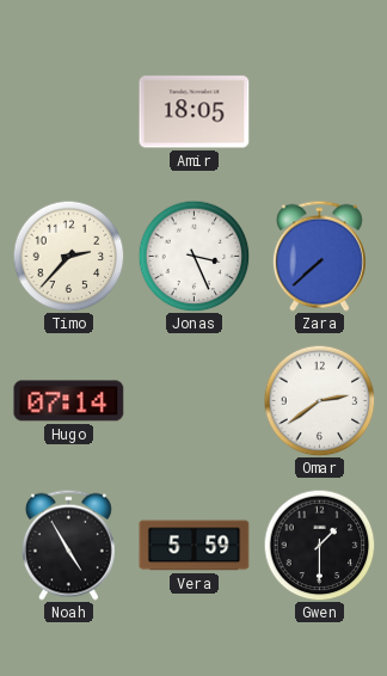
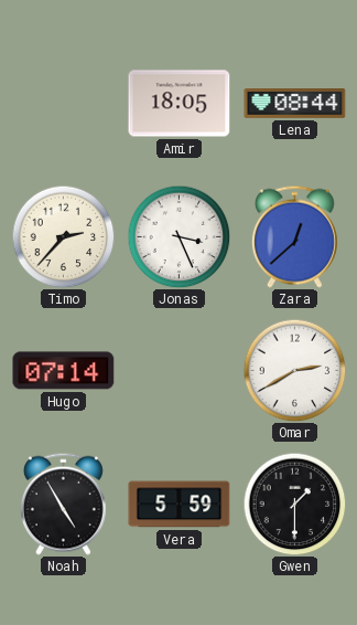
Lena: none -> 08:44
Zara: 7:38 -> 12:38
Omar: 2:39 -> 2:40
